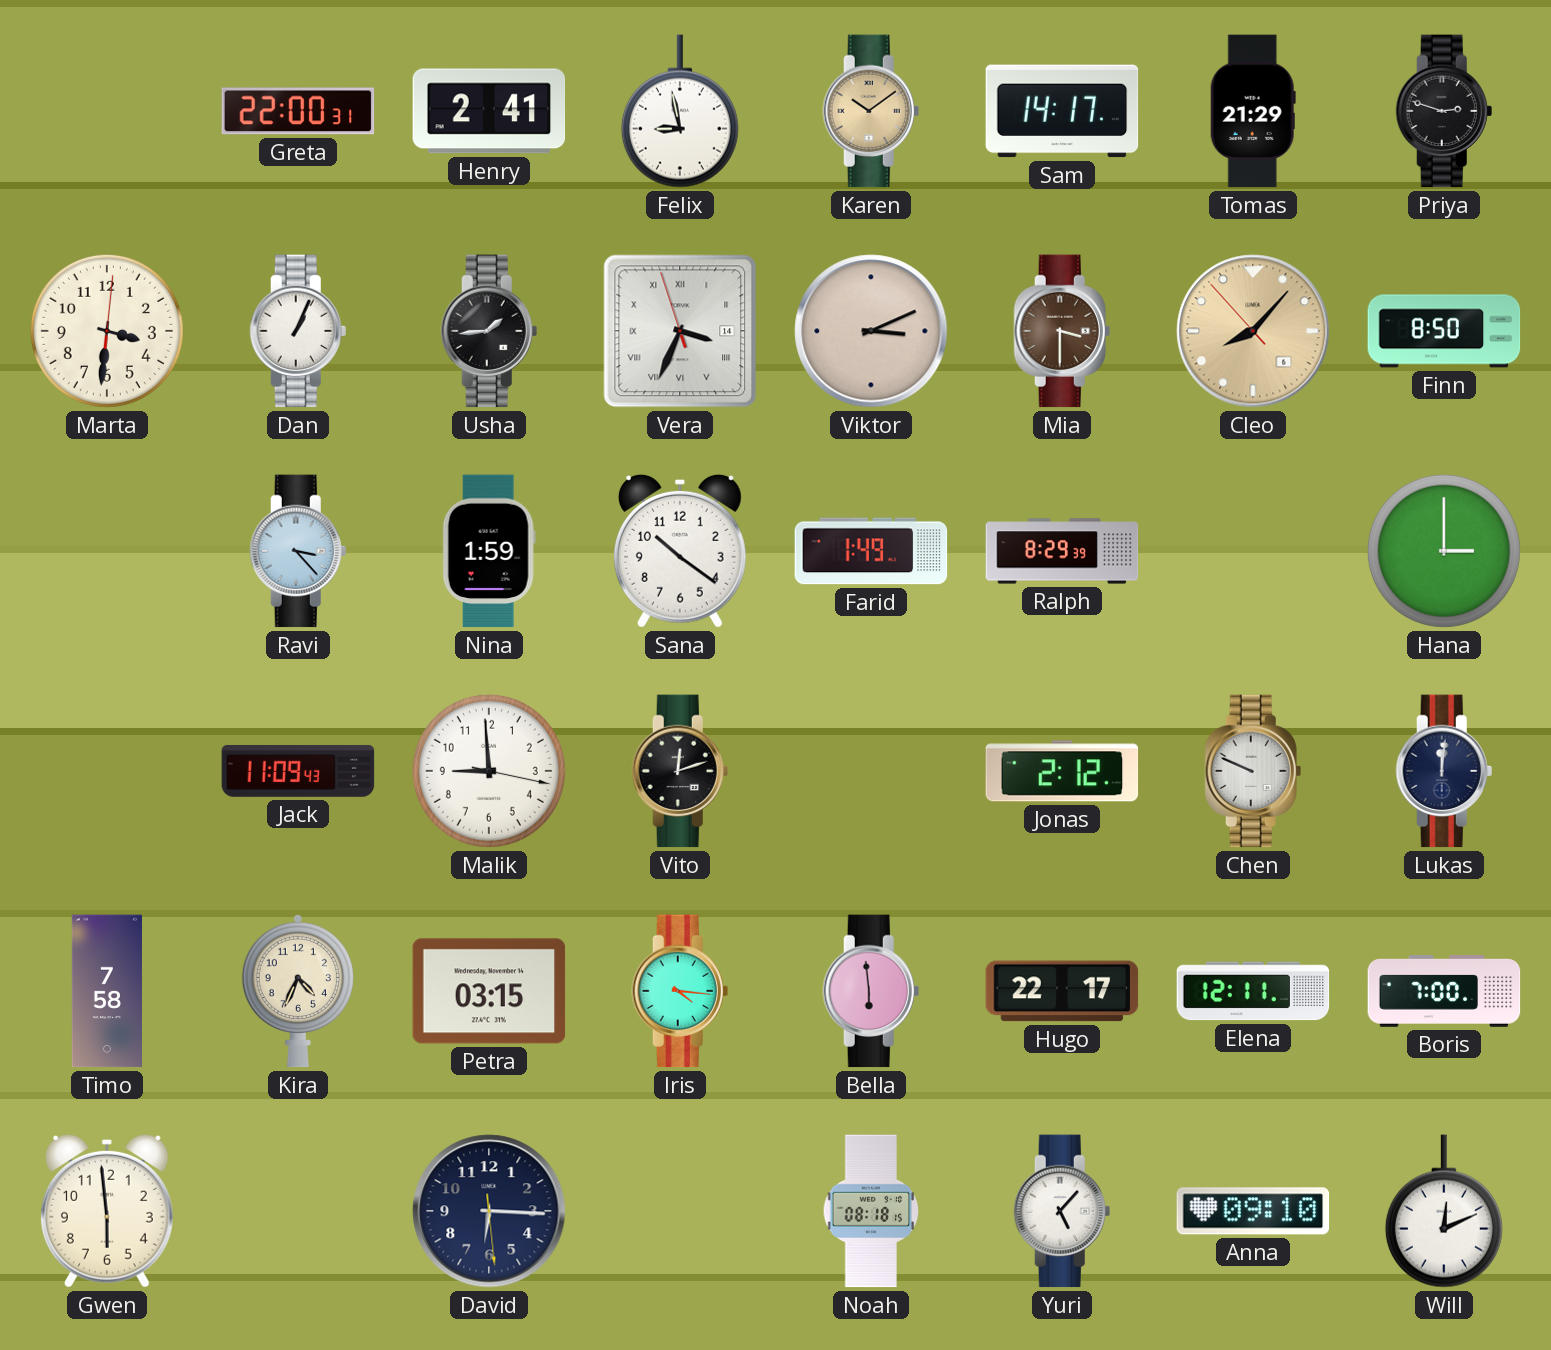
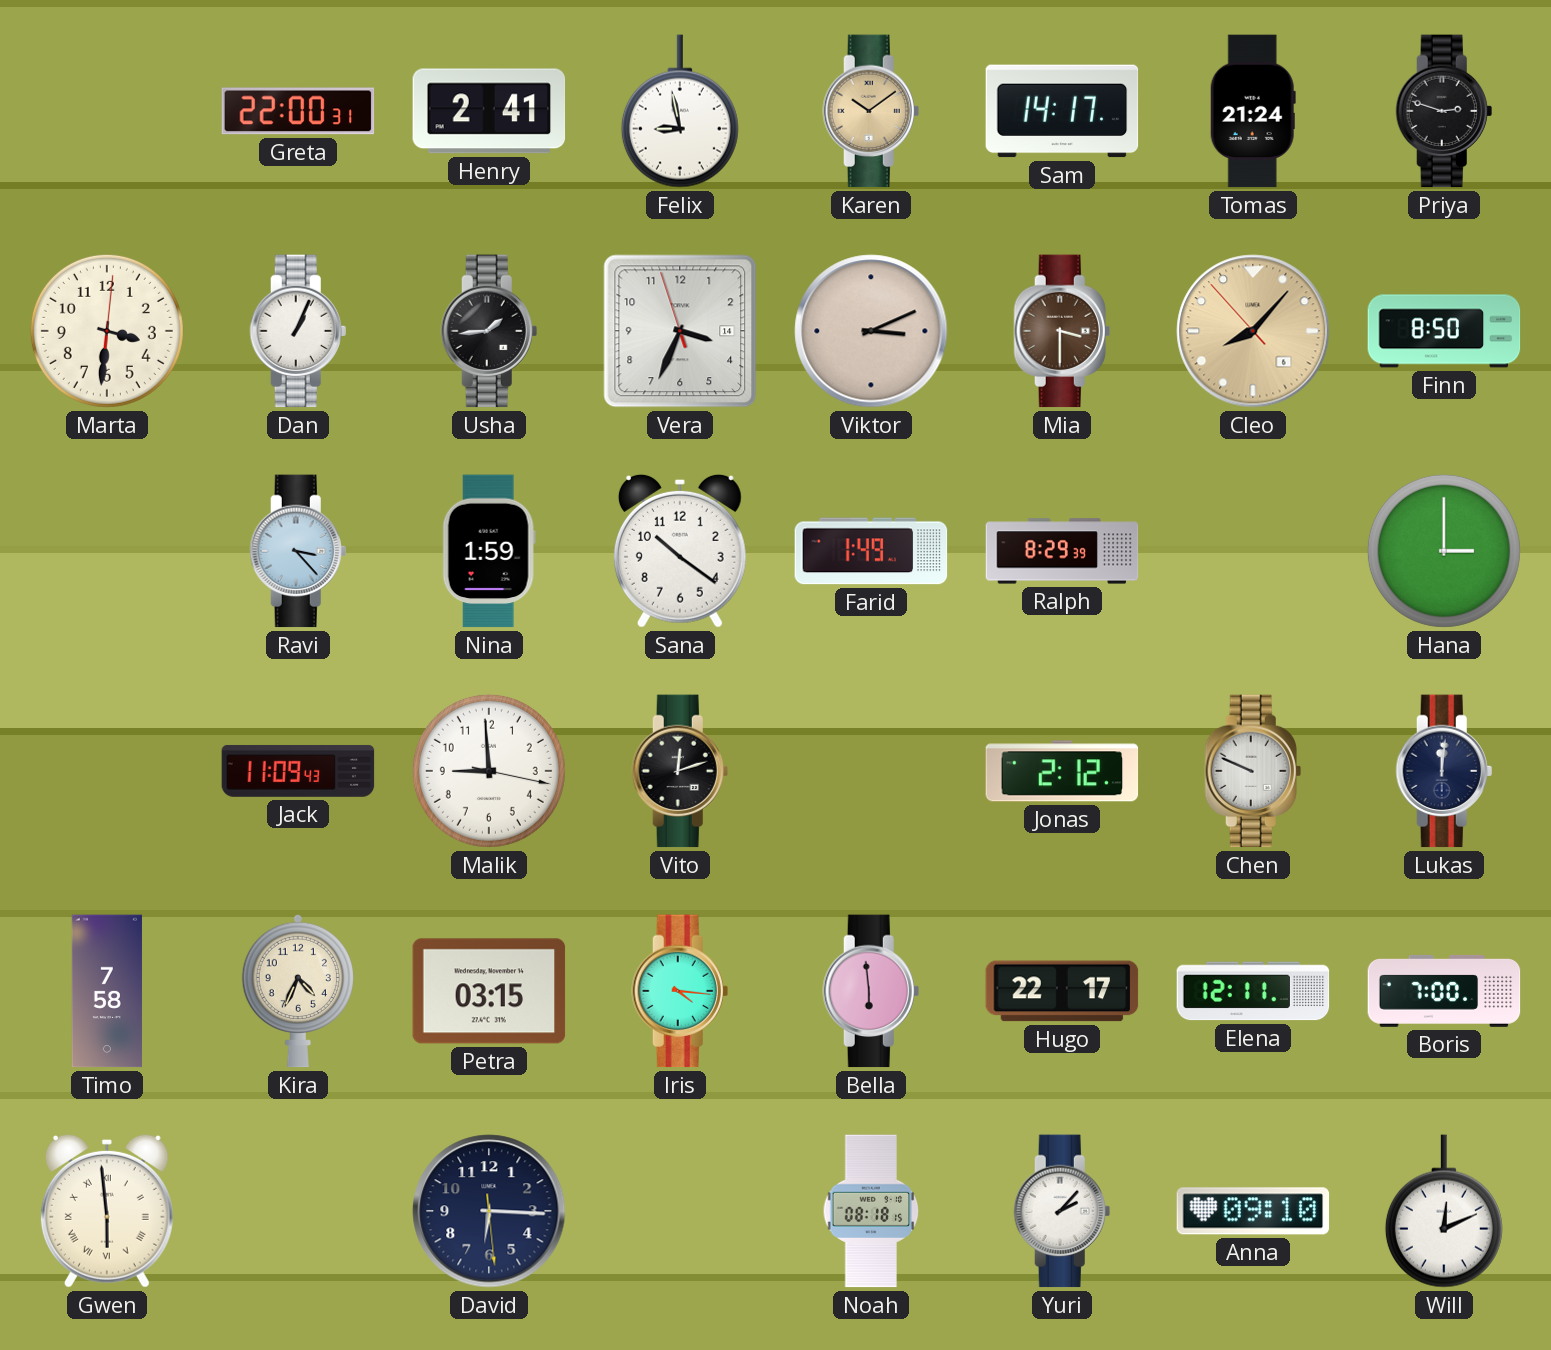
Tomas: 21:29 -> 21:24
Vera numerals: Roman -> Arabic
Gwen numerals: Arabic -> Roman
Yuri: 5:07 -> 2:07
